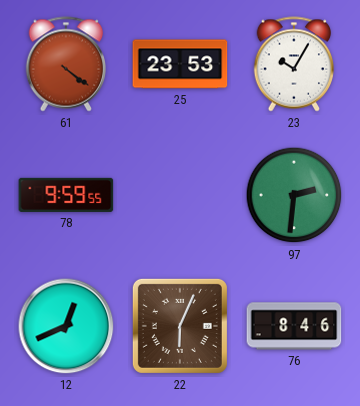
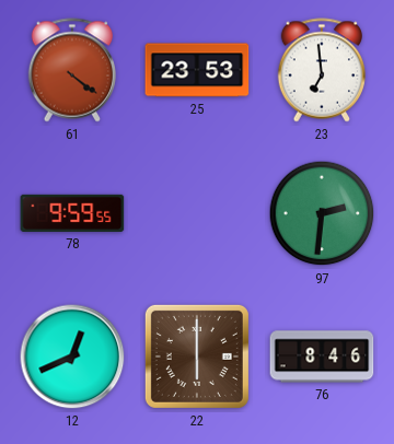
23: 10:05 -> 6:59
22: 6:04 -> 6:00
